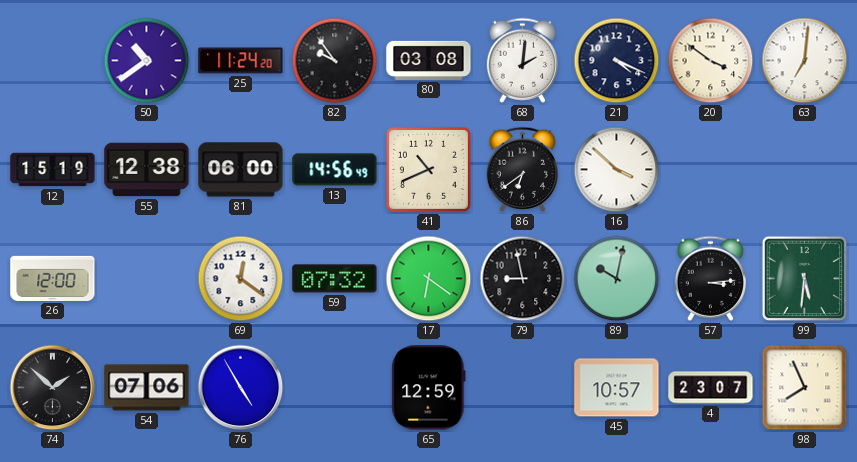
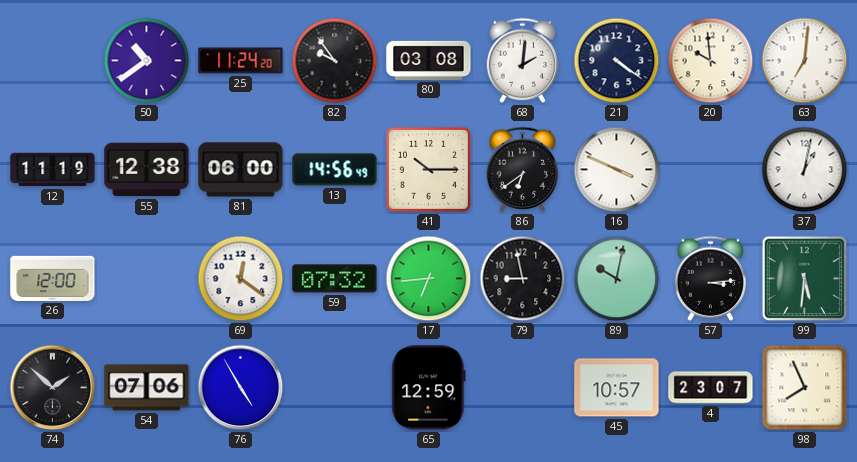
21: 4:19 -> 4:21
20: 3:51 -> 9:59
12: 15:19 -> 11:19
41: 10:41 -> 10:15
16: 3:52 -> 3:49
37: none -> 1:02
17: 6:21 -> 6:44
